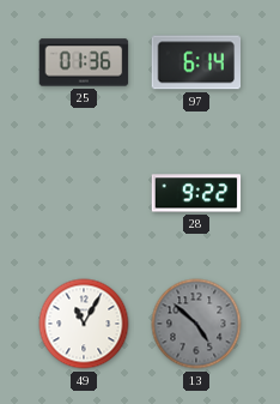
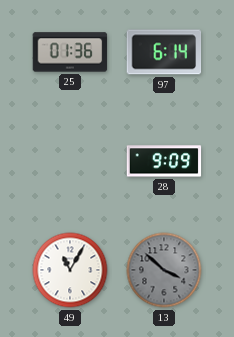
28: 9:22 -> 9:09
13: 4:52 -> 3:52
